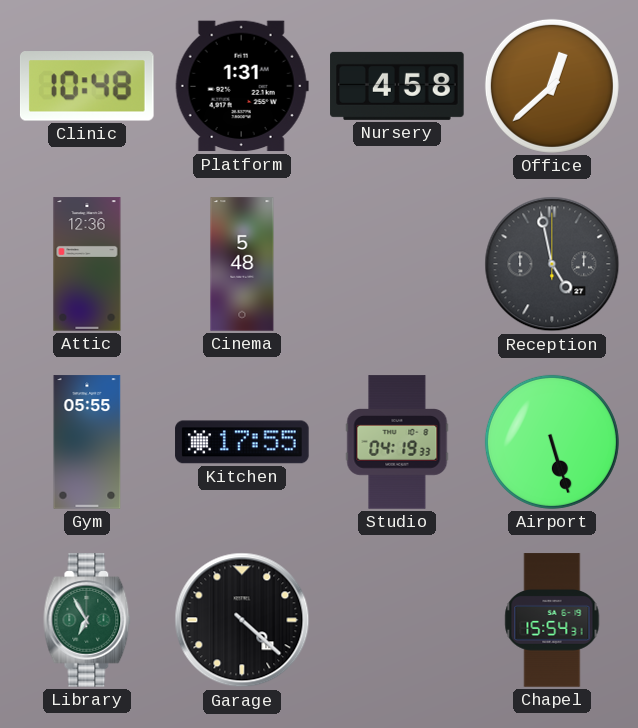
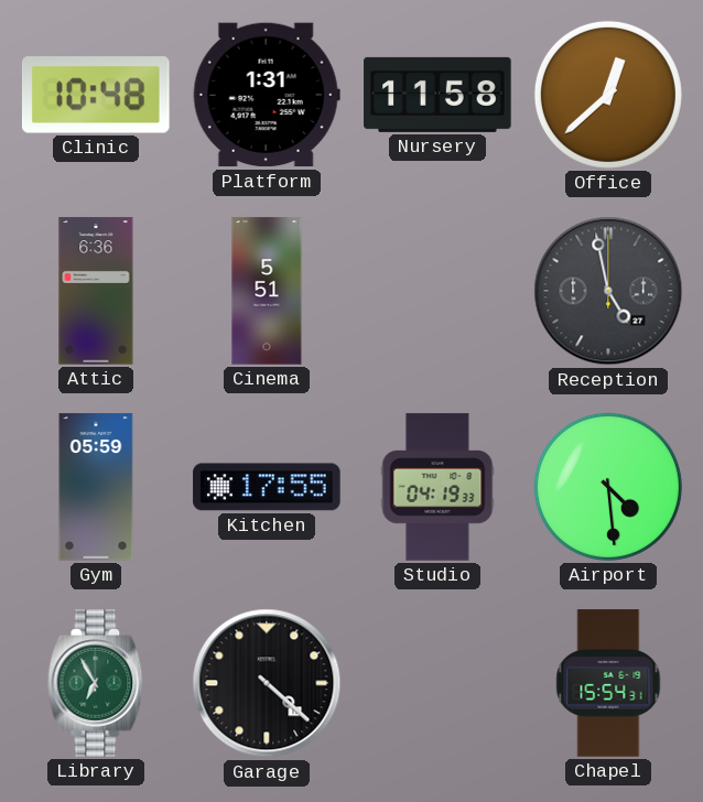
Nursery: 4:58 -> 11:58
Attic: 12:36 -> 6:36
Cinema: 5:48 -> 5:51
Gym: 05:55 -> 05:59
Airport: 5:27 -> 4:29
